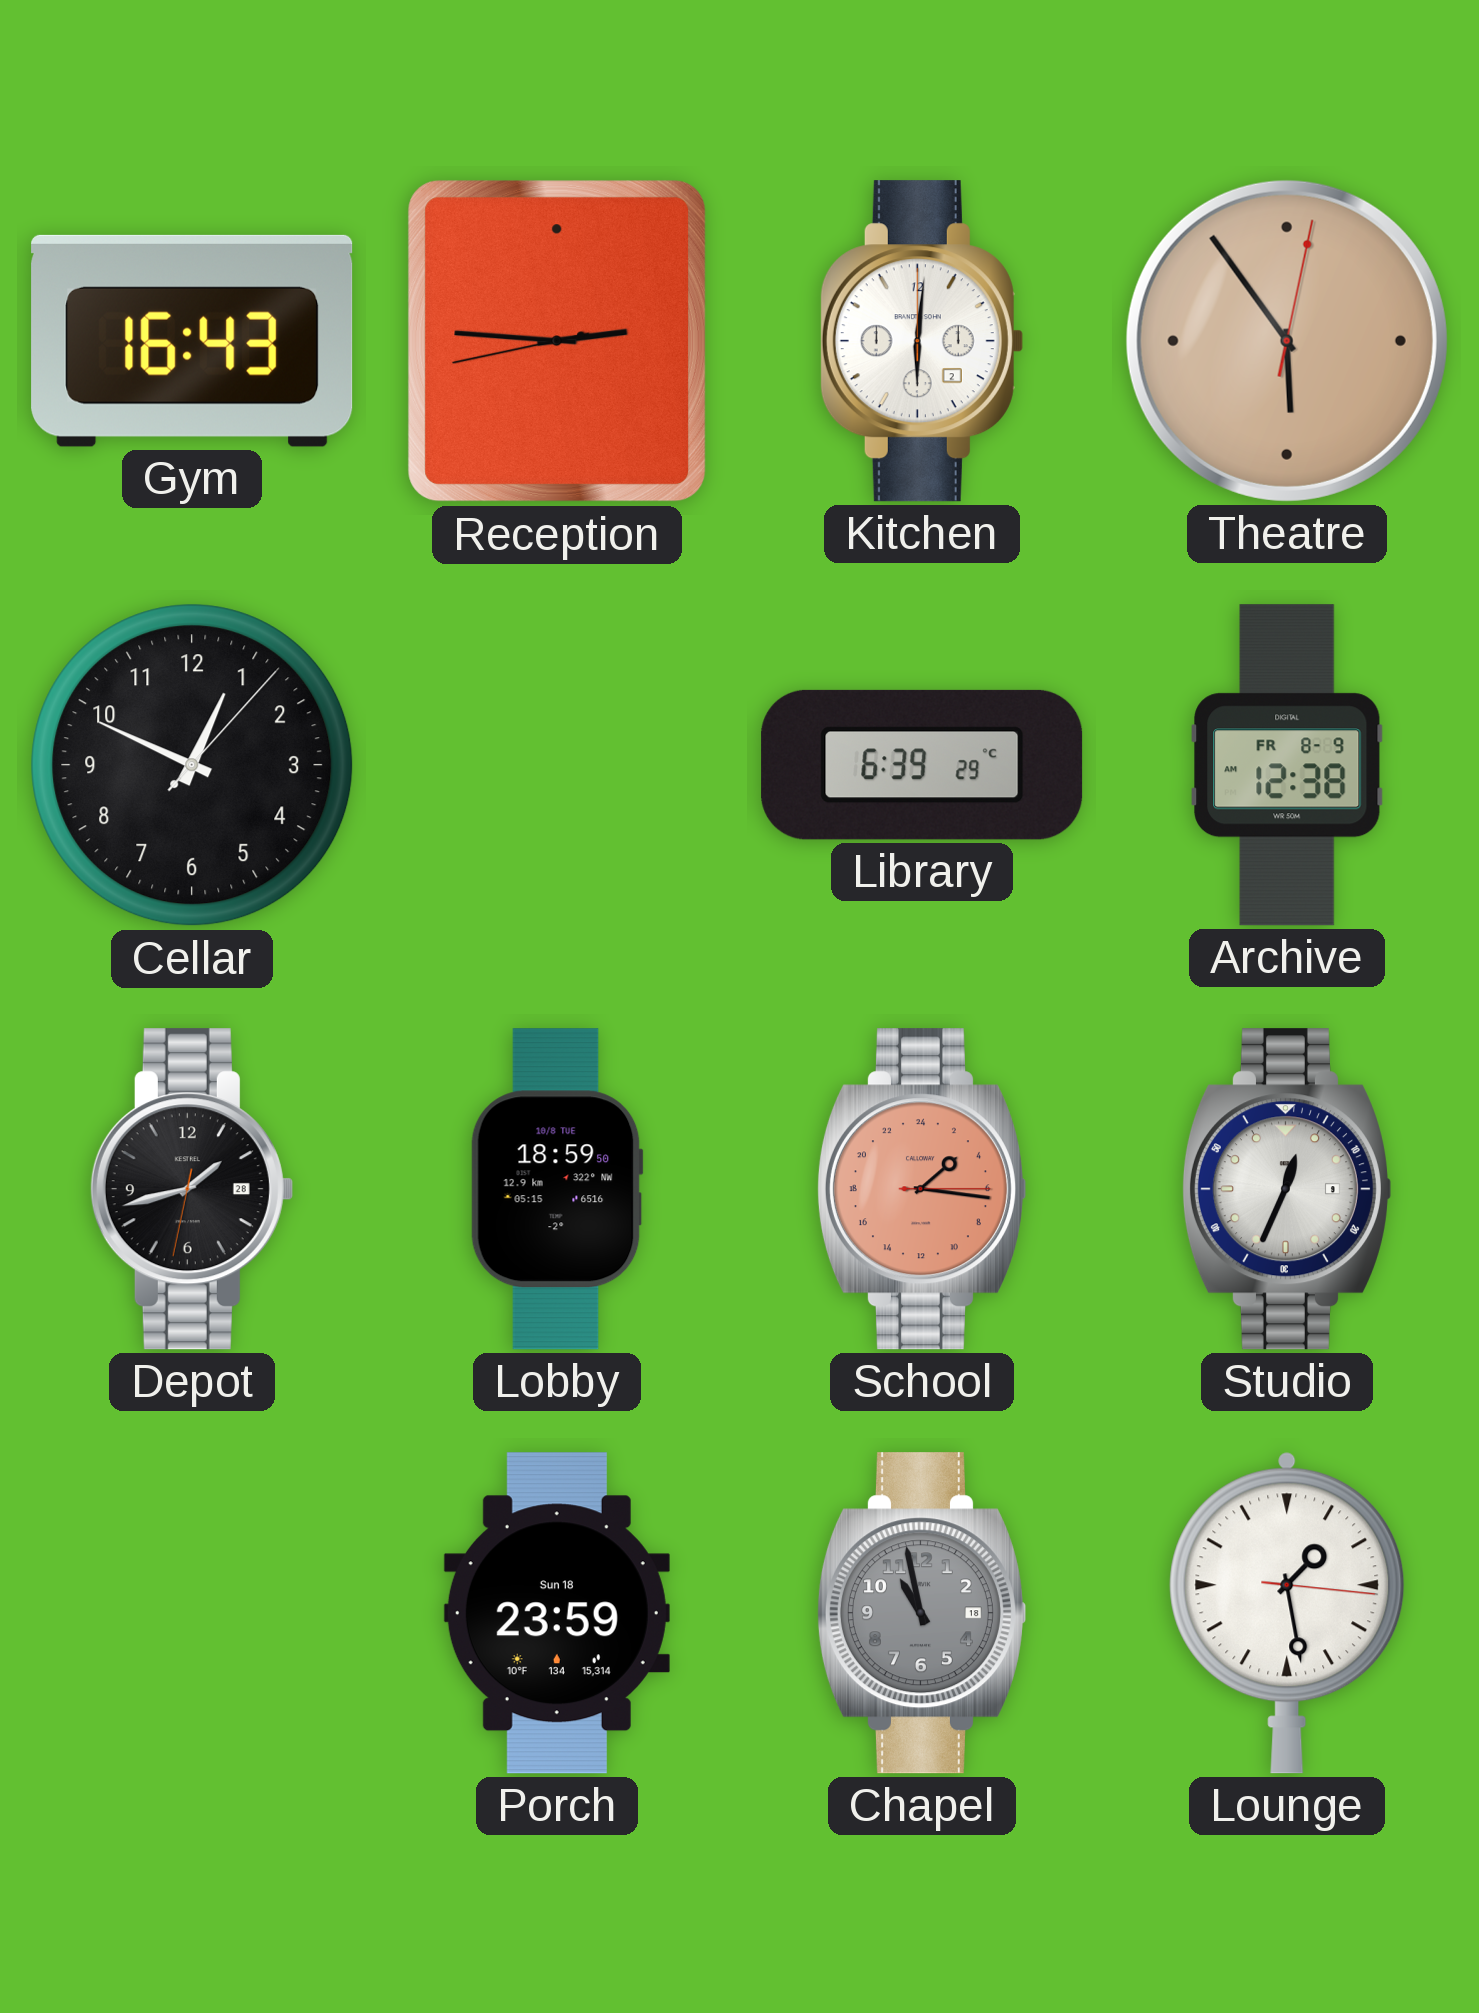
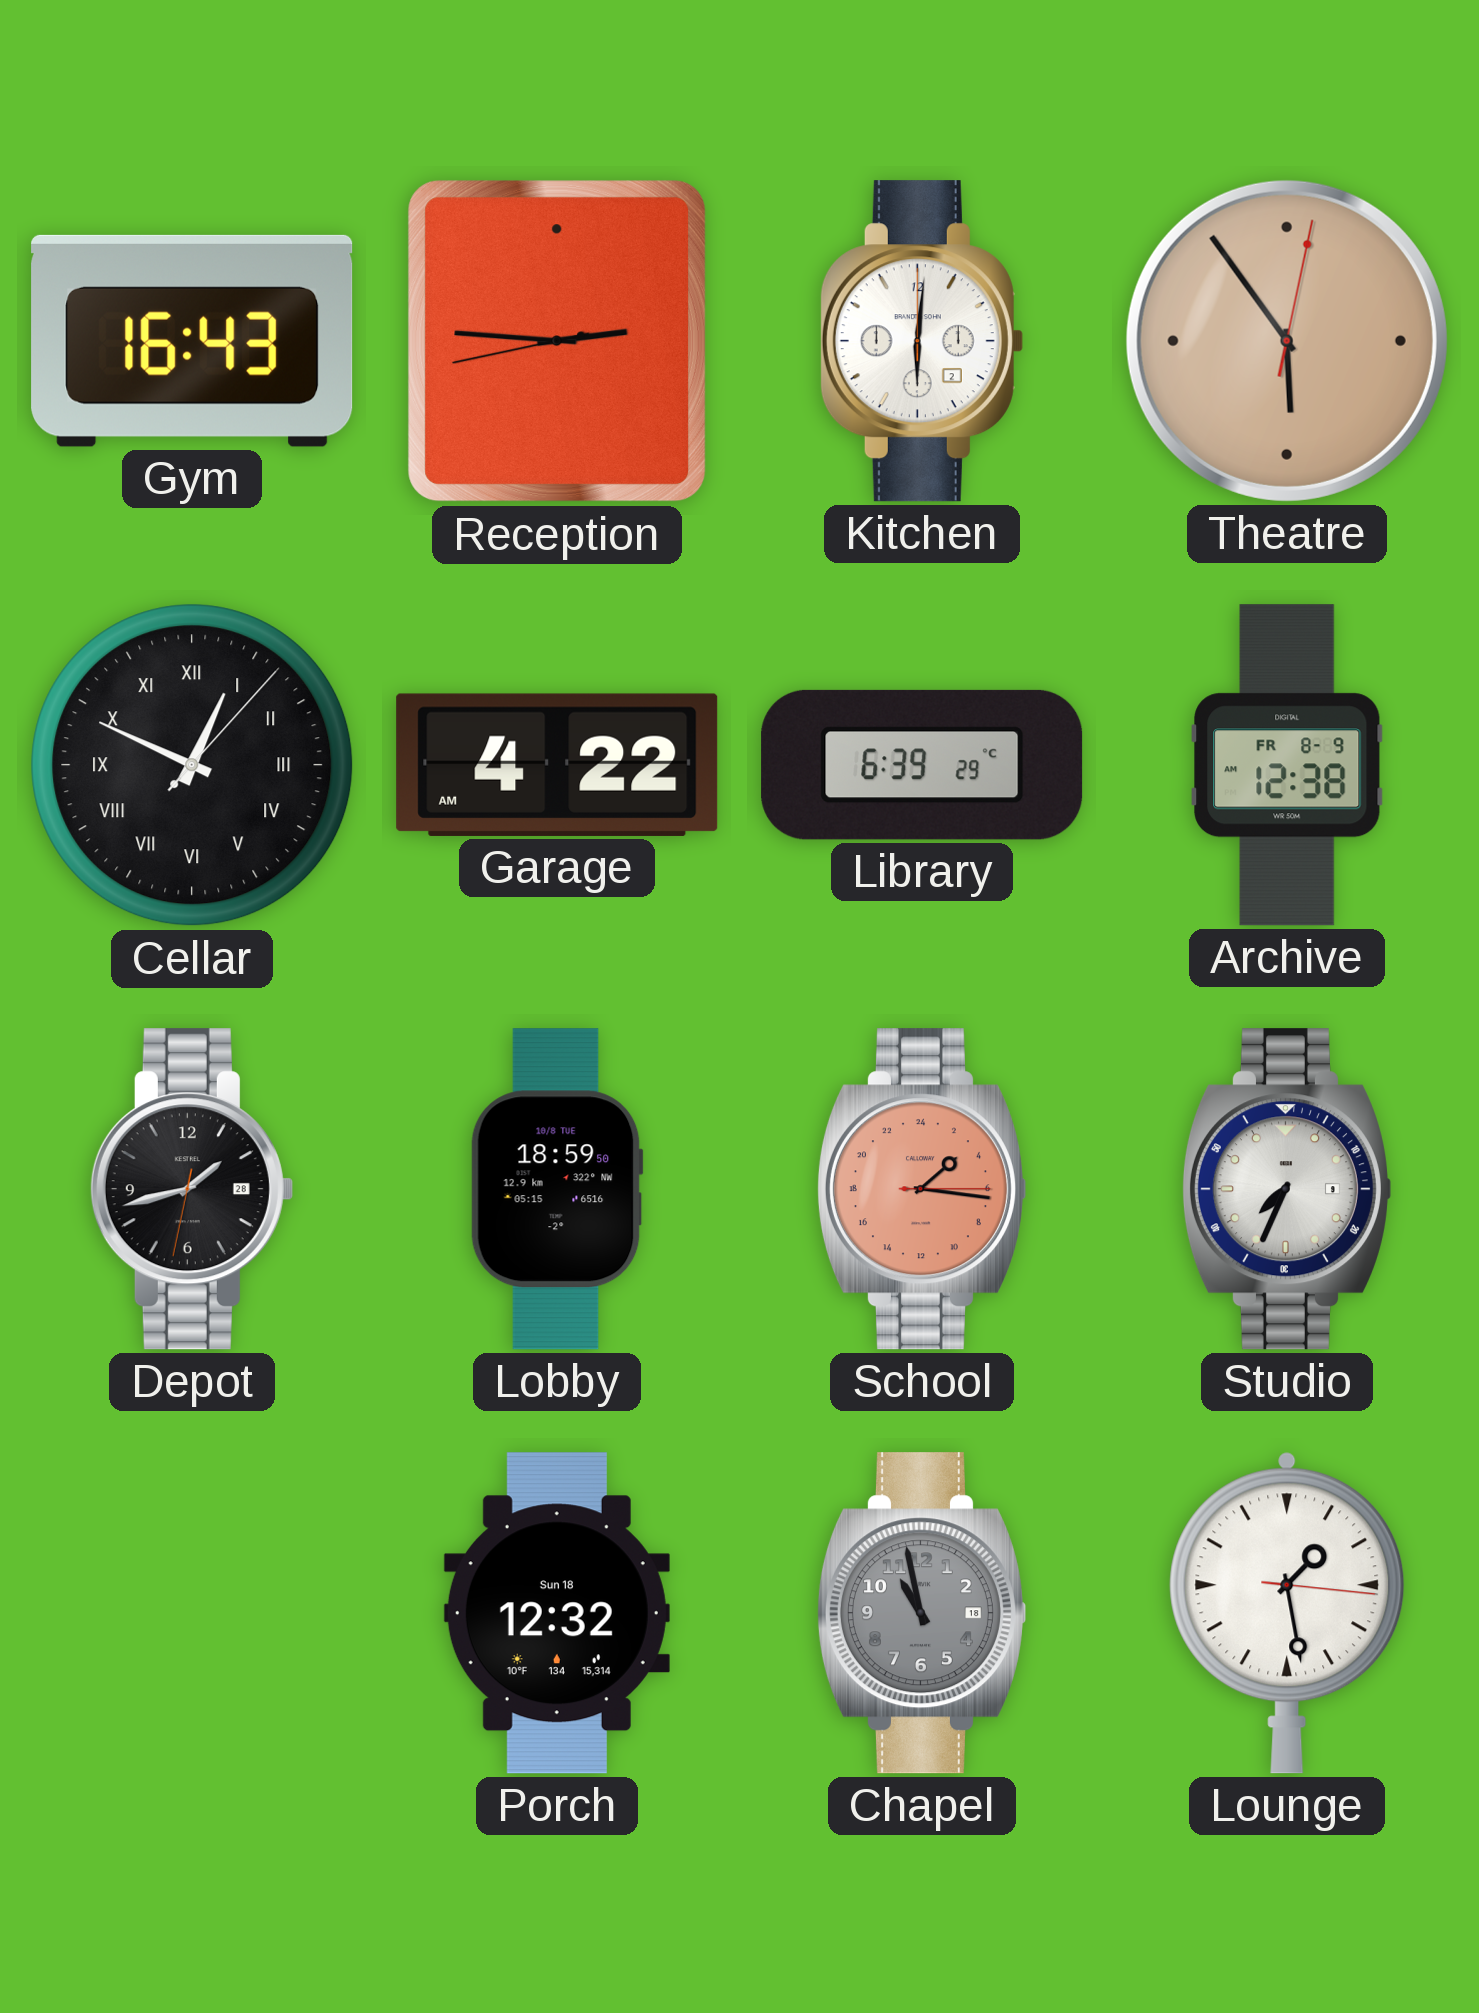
Cellar numerals: Arabic -> Roman
Garage: none -> 4:22
Studio: 12:34 -> 7:34
Porch: 23:59 -> 12:32
